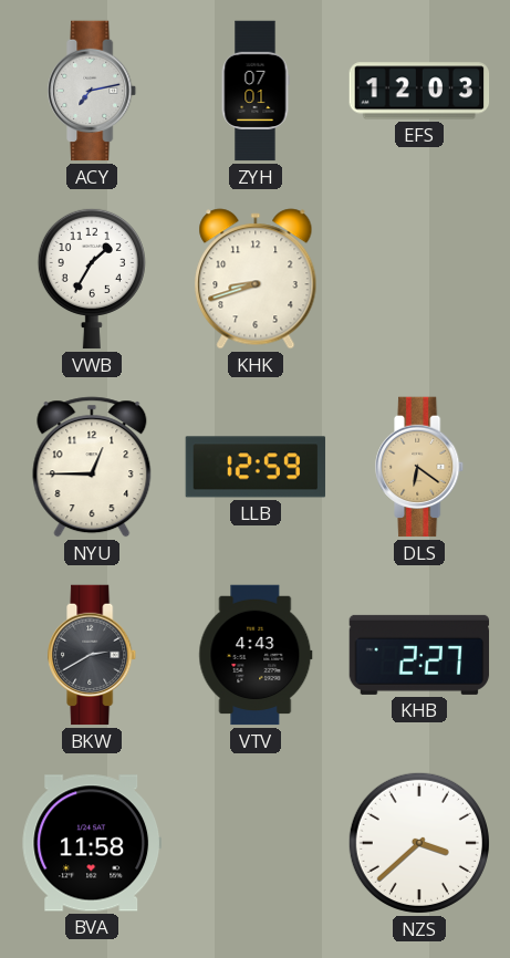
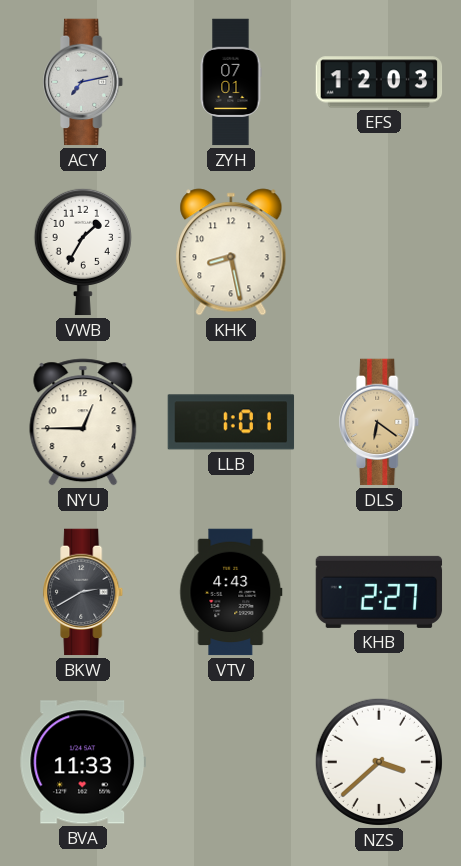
KHK: 8:42 -> 8:28
LLB: 12:59 -> 1:01
BVA: 11:58 -> 11:33
